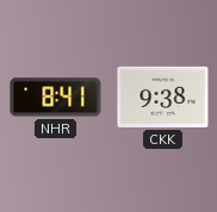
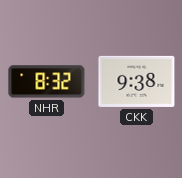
NHR: 8:41 -> 8:32
